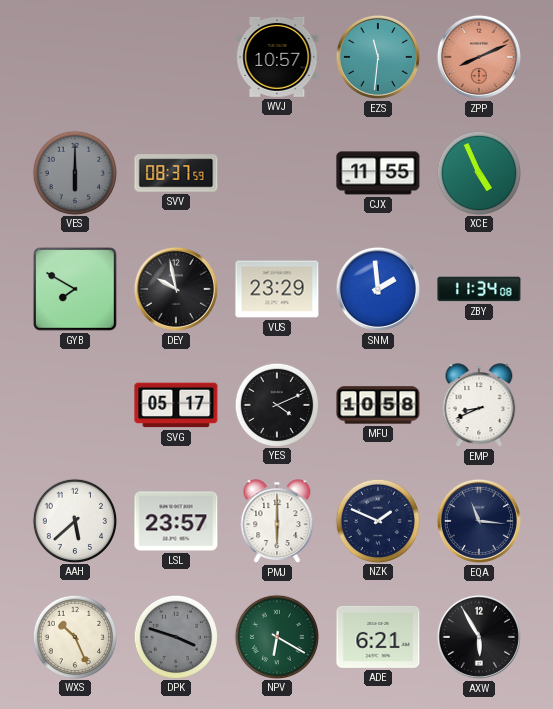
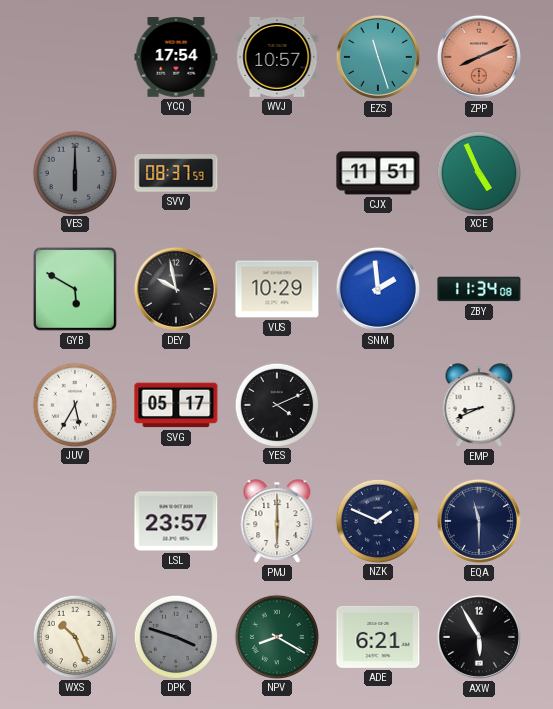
YCQ: none -> 17:54
EZS: 11:31 -> 11:27
CJX: 11:55 -> 11:51
GYB: 7:50 -> 5:50
VUS: 23:29 -> 10:29
JUV: none -> 5:35
MFU: 10:58 -> none
AAH: 5:38 -> none
EQA: 11:16 -> 11:30
NPV: 6:20 -> 8:20
